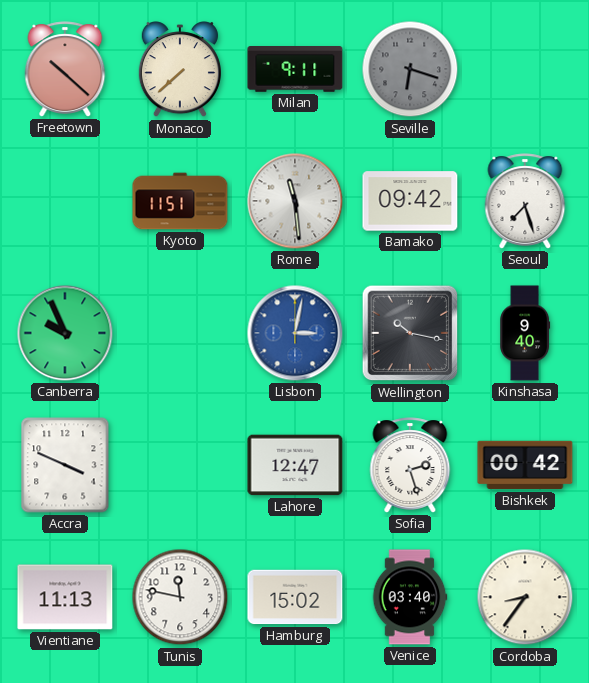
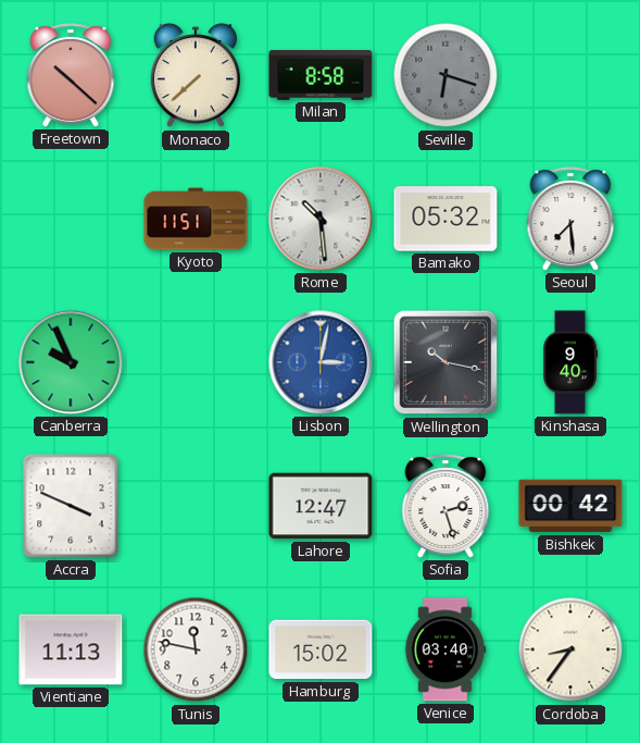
Milan: 9:11 -> 8:58
Rome: 11:29 -> 10:29
Bamako: 09:42 -> 05:32
Seoul: 7:27 -> 7:29
